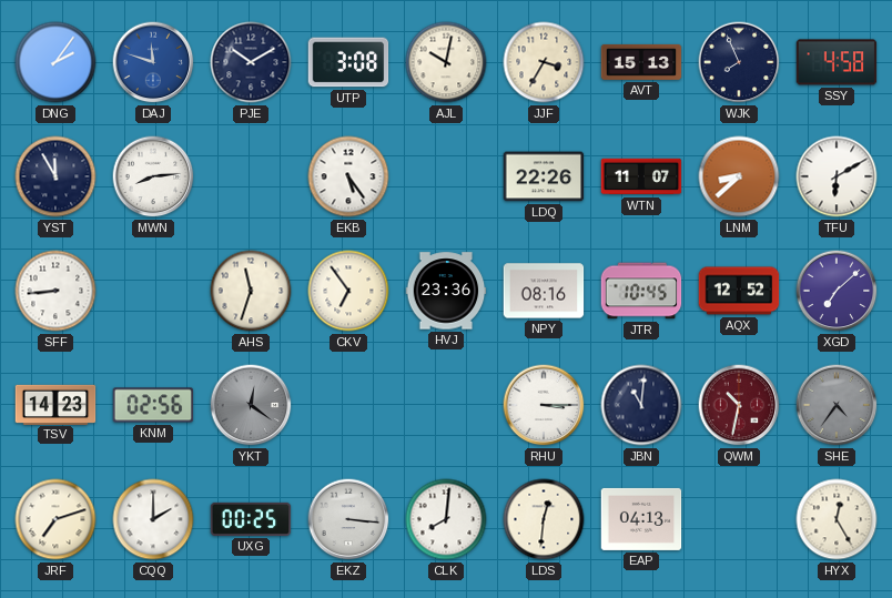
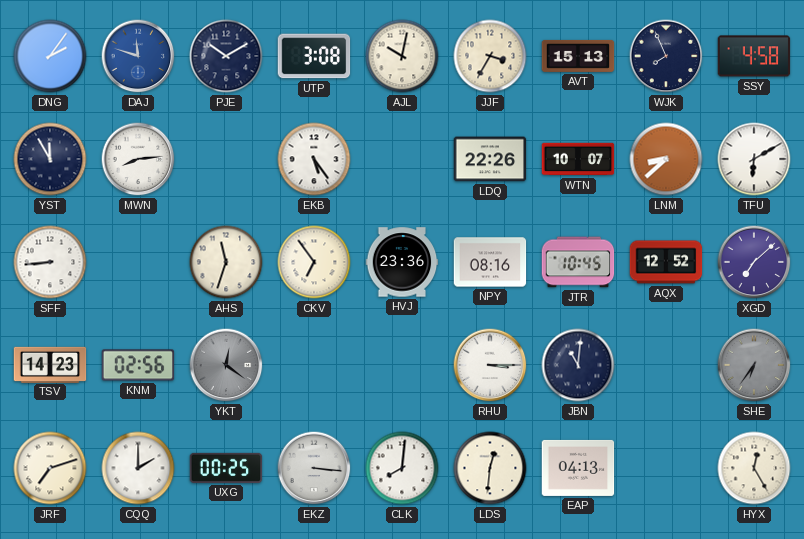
WTN: 11:07 -> 10:07
QWM: 10:32 -> none
SHE: 4:36 -> 6:36
